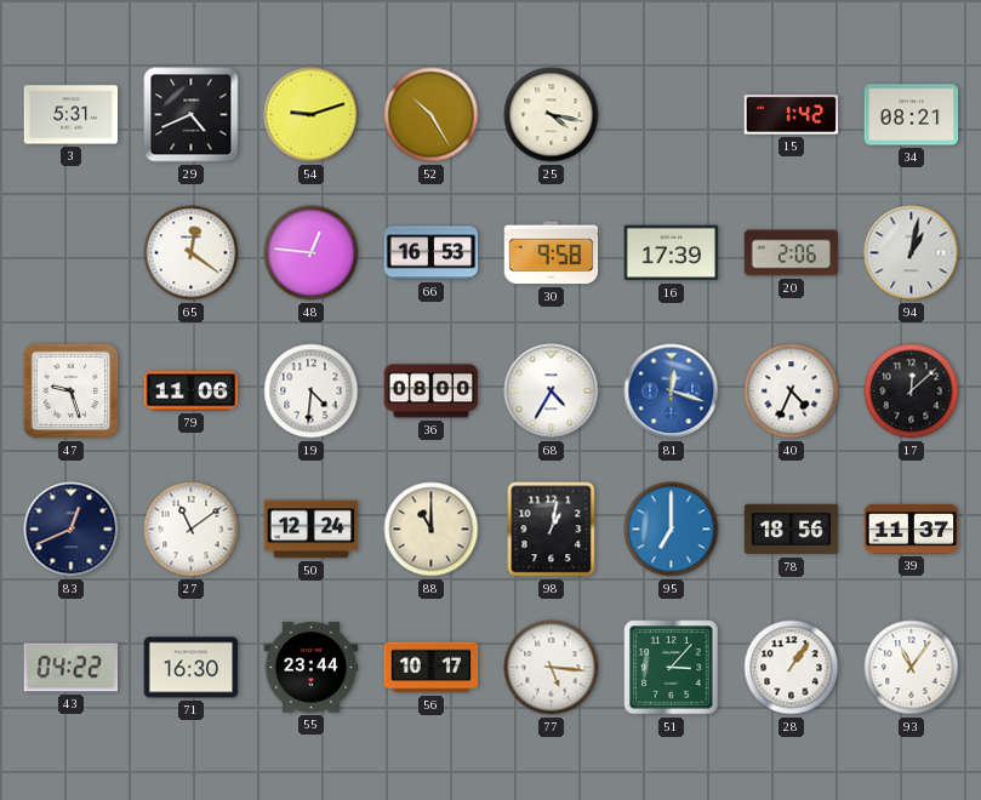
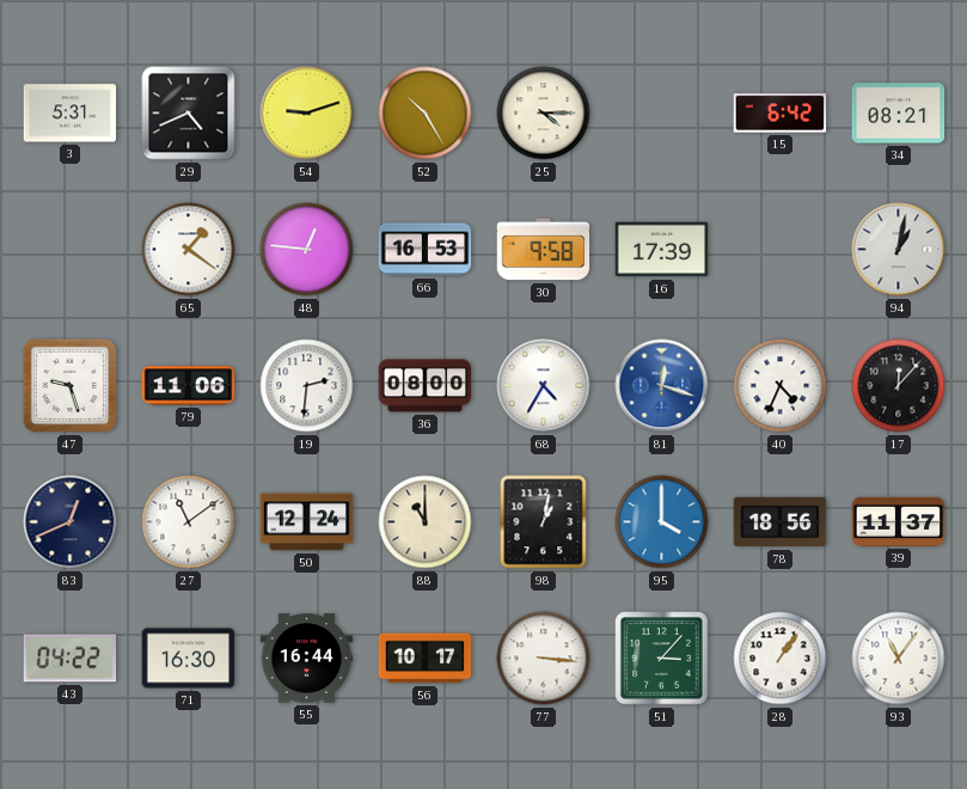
25: 4:17 -> 4:15
15: 1:42 -> 6:42
65: 12:21 -> 1:21
20: 2:06 -> none
19: 4:31 -> 2:31
17: 12:08 -> 12:07
95: 7:00 -> 4:00
55: 23:44 -> 16:44
77: 5:16 -> 3:16
